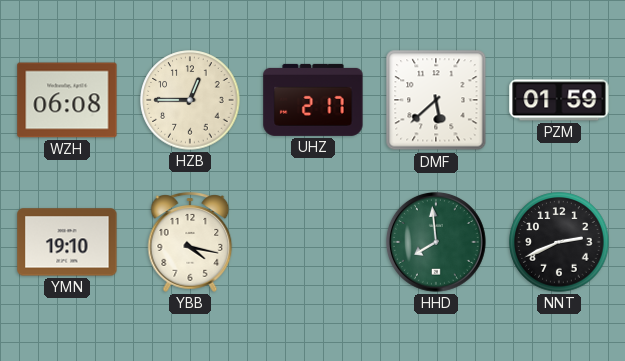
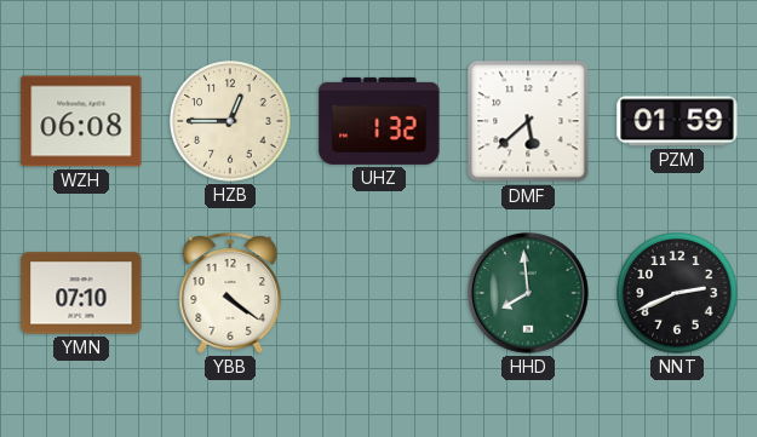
UHZ: 2:17 -> 1:32
YMN: 19:10 -> 07:10
YBB: 4:17 -> 4:21
